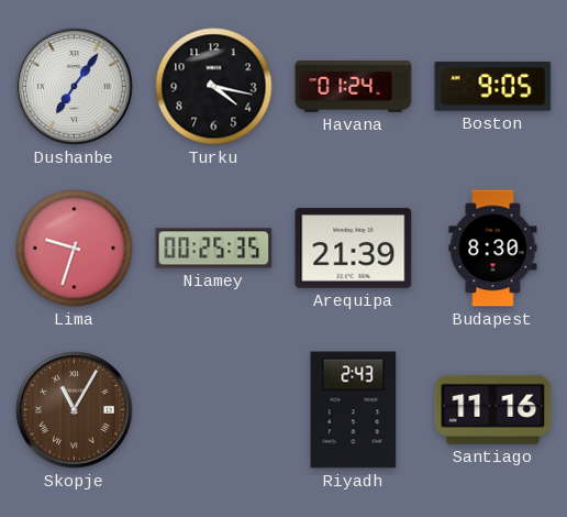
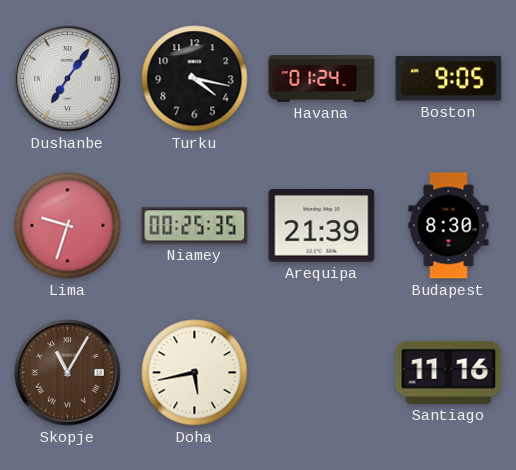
Doha: none -> 5:43
Riyadh: 2:43 -> none
